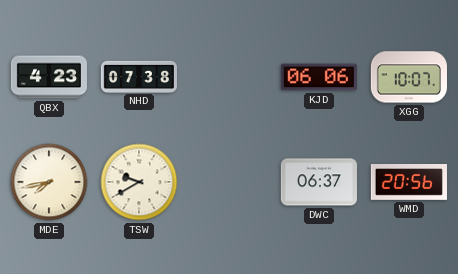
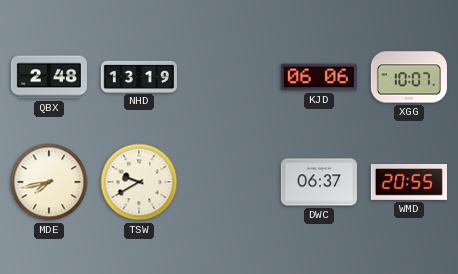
QBX: 4:23 -> 2:48
NHD: 07:38 -> 13:19
WMD: 20:56 -> 20:55
